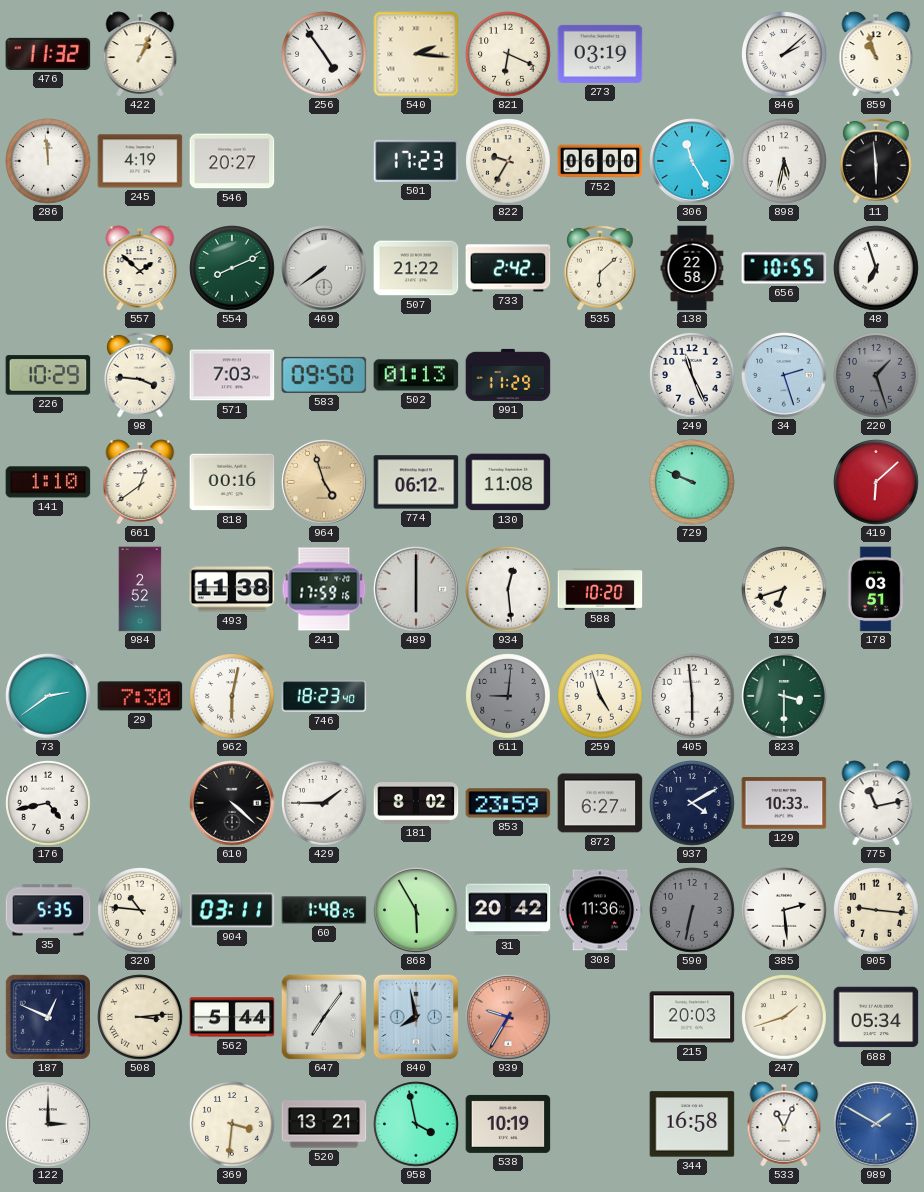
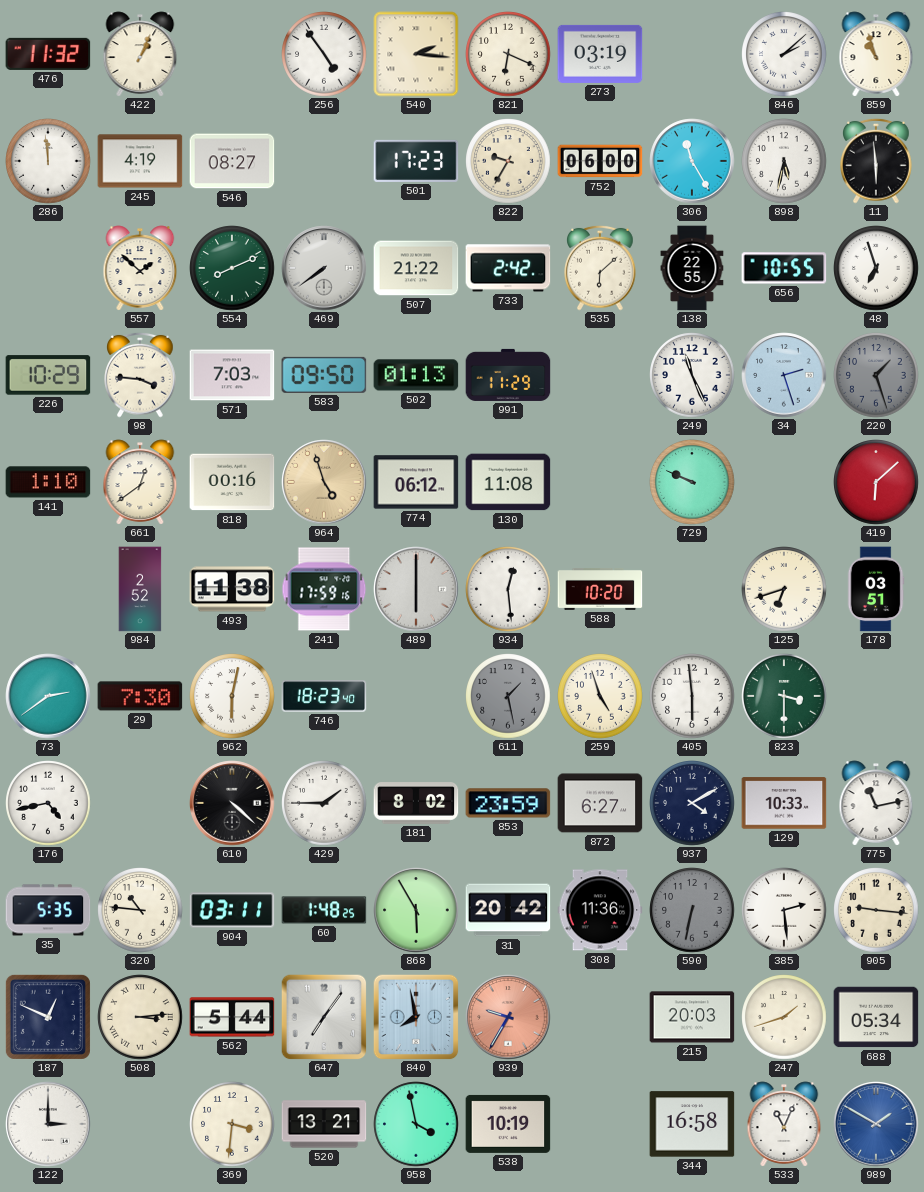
546: 20:27 -> 08:27
138: 22:58 -> 22:55
611: 9:01 -> 1:28
